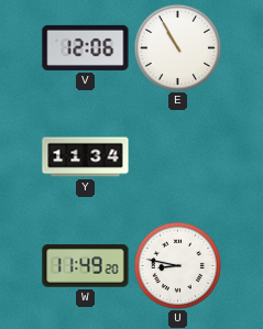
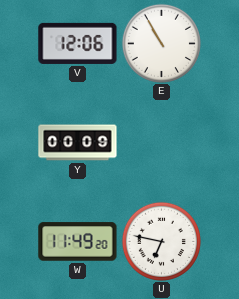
Y: 11:34 -> 00:09
U: 8:47 -> 6:47
